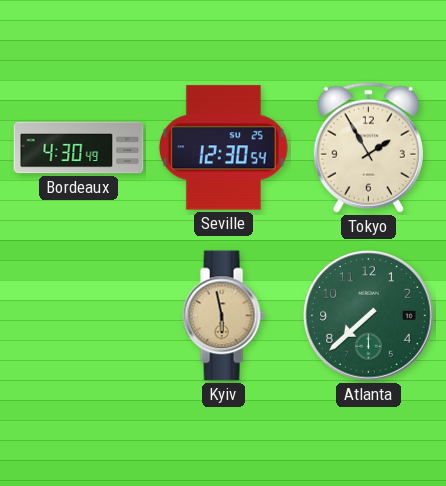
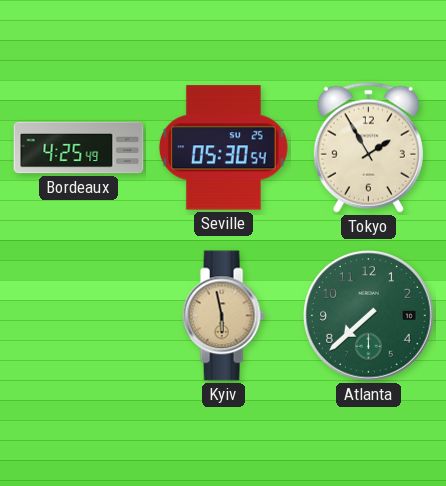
Bordeaux: 4:30 -> 4:25
Seville: 12:30 -> 05:30
